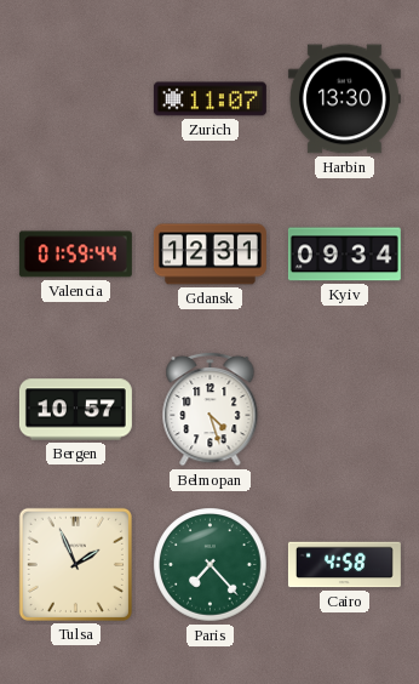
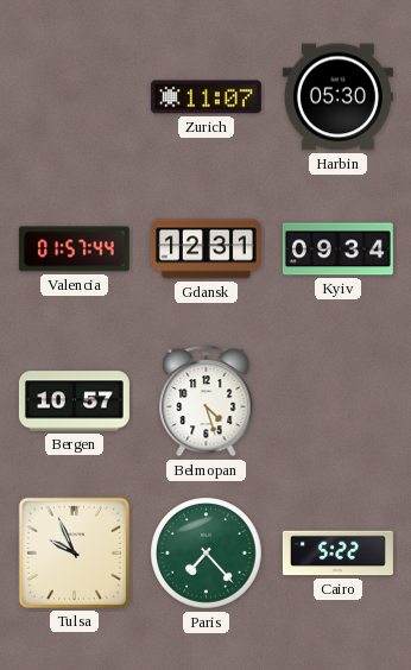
Harbin: 13:30 -> 05:30
Valencia: 01:59 -> 01:57
Tulsa: 1:56 -> 9:56
Cairo: 4:58 -> 5:22
